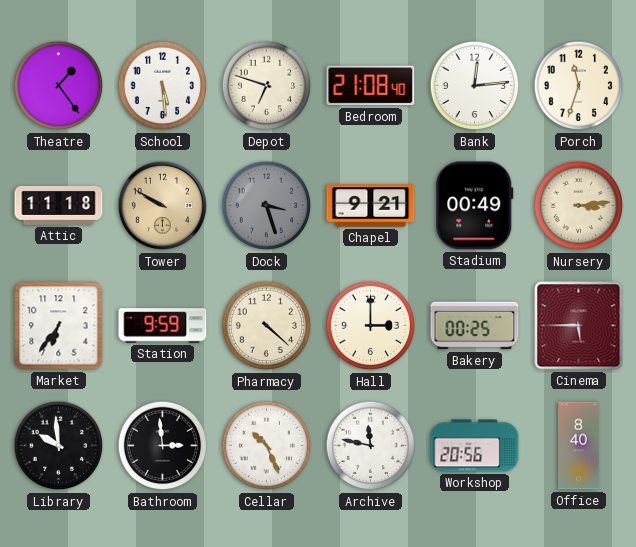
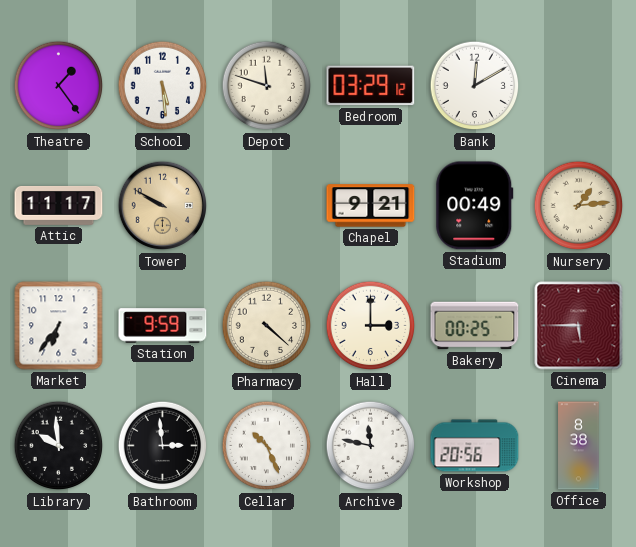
Depot: 6:48 -> 11:48
Bedroom: 21:08 -> 03:29
Bank: 12:14 -> 12:10
Porch: 11:33 -> none
Attic: 11:18 -> 11:17
Dock: 3:27 -> none
Nursery: 3:14 -> 1:14
Office: 8:40 -> 8:38
